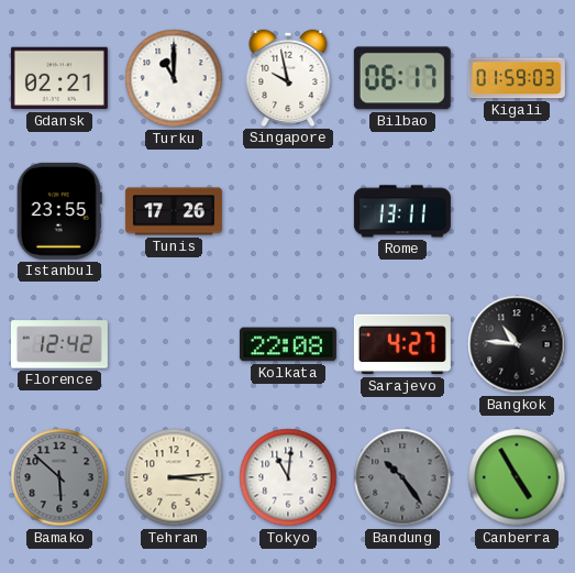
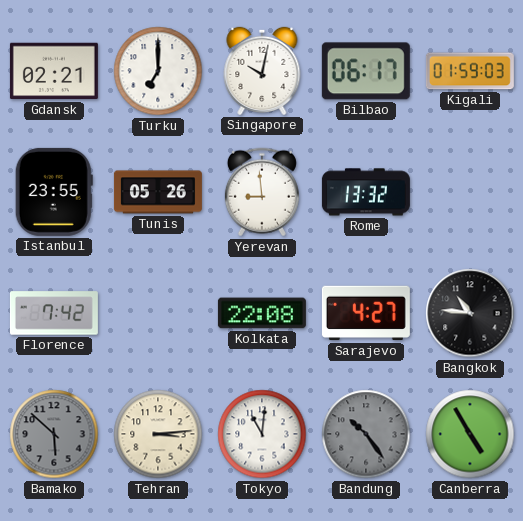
Turku: 11:00 -> 7:00
Singapore: 9:58 -> 10:02
Tunis: 17:26 -> 05:26
Yerevan: none -> 8:59
Rome: 13:11 -> 13:32
Florence: 12:42 -> 7:42
